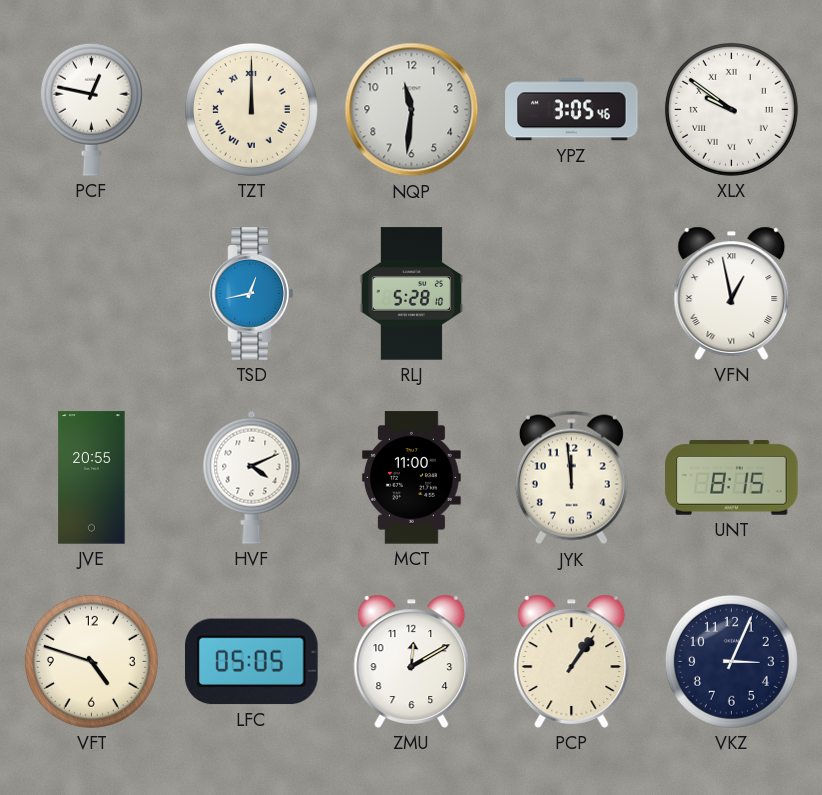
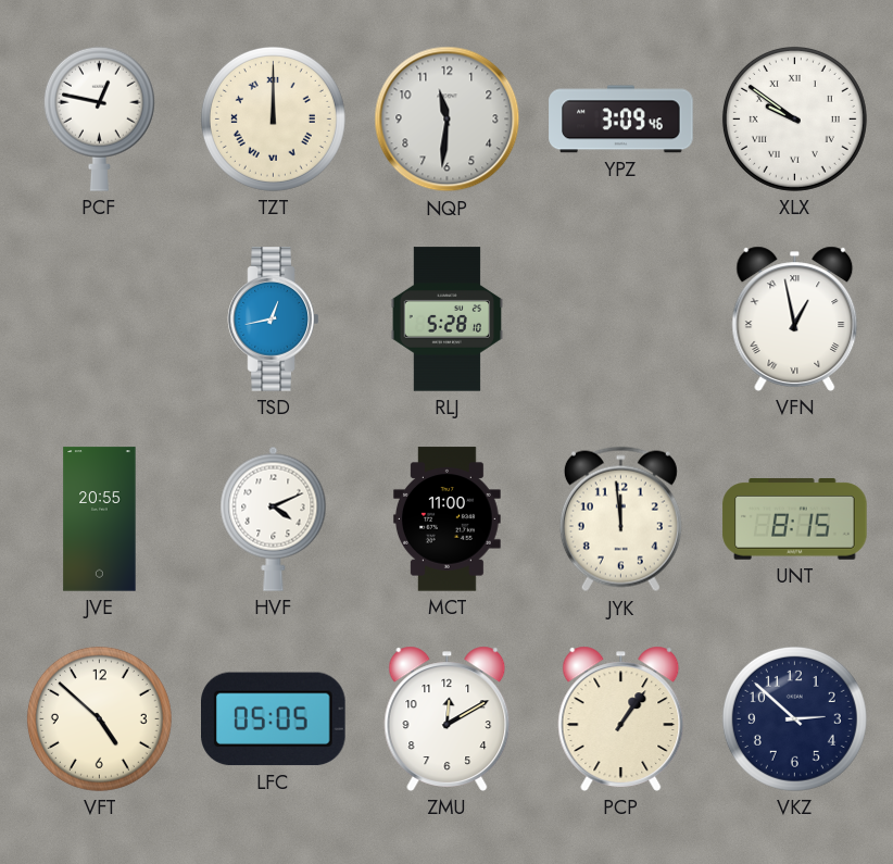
YPZ: 3:05 -> 3:09
VFT: 4:48 -> 4:52
VKZ: 3:04 -> 2:52
